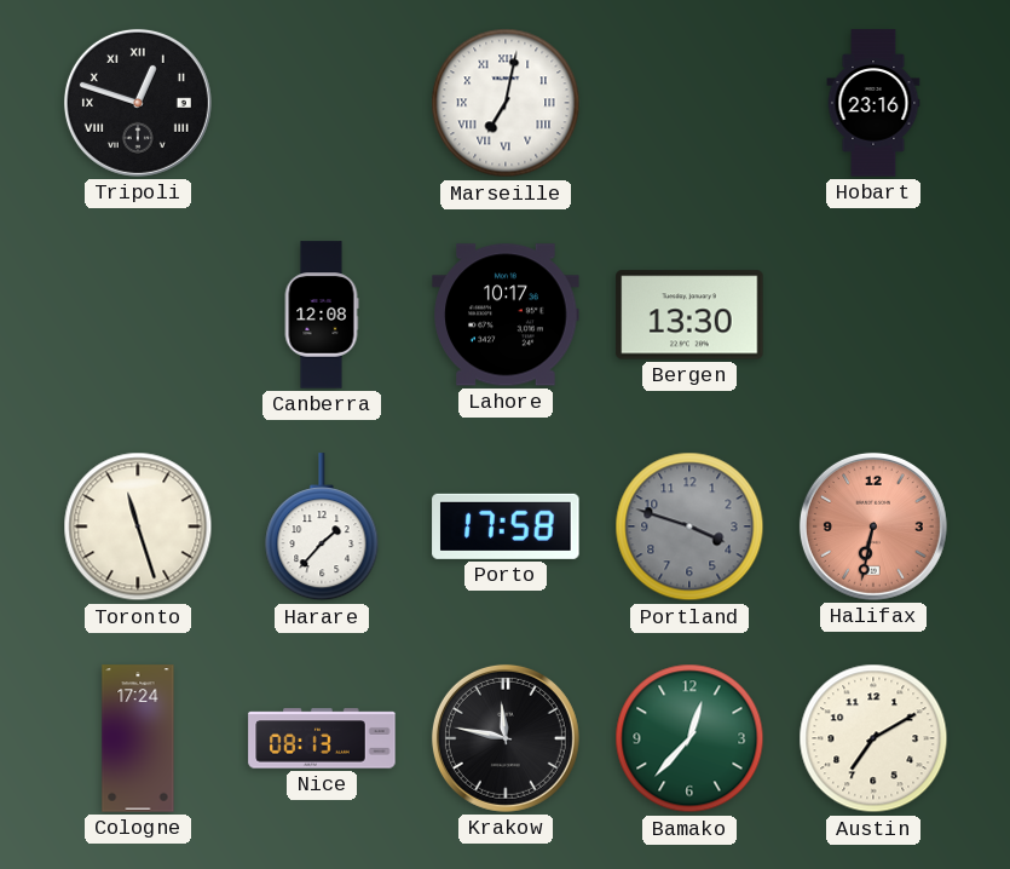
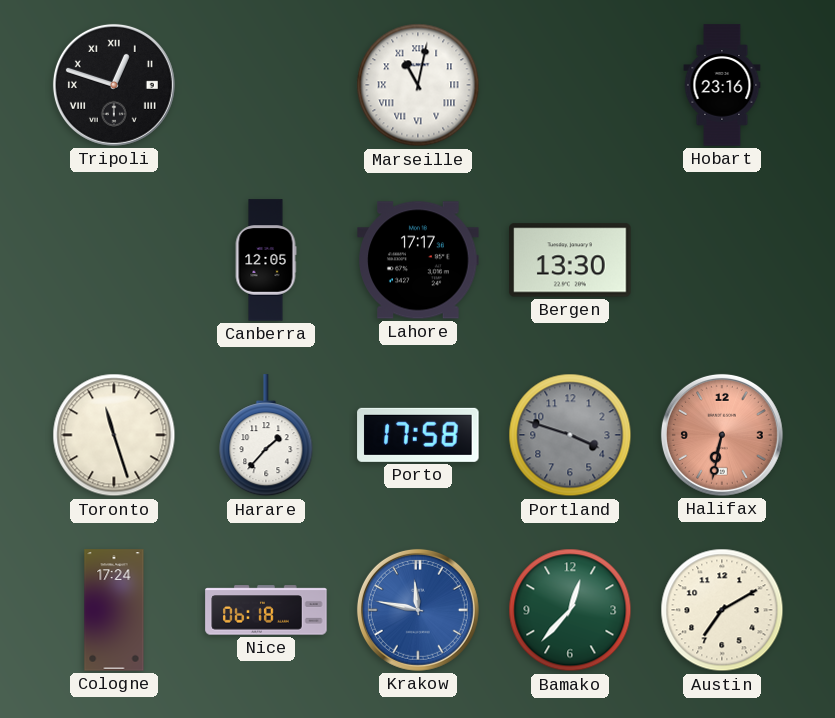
Marseille: 7:02 -> 11:02
Canberra: 12:08 -> 12:05
Lahore: 10:17 -> 17:17
Nice: 08:13 -> 06:18
Krakow dial: black -> blue
